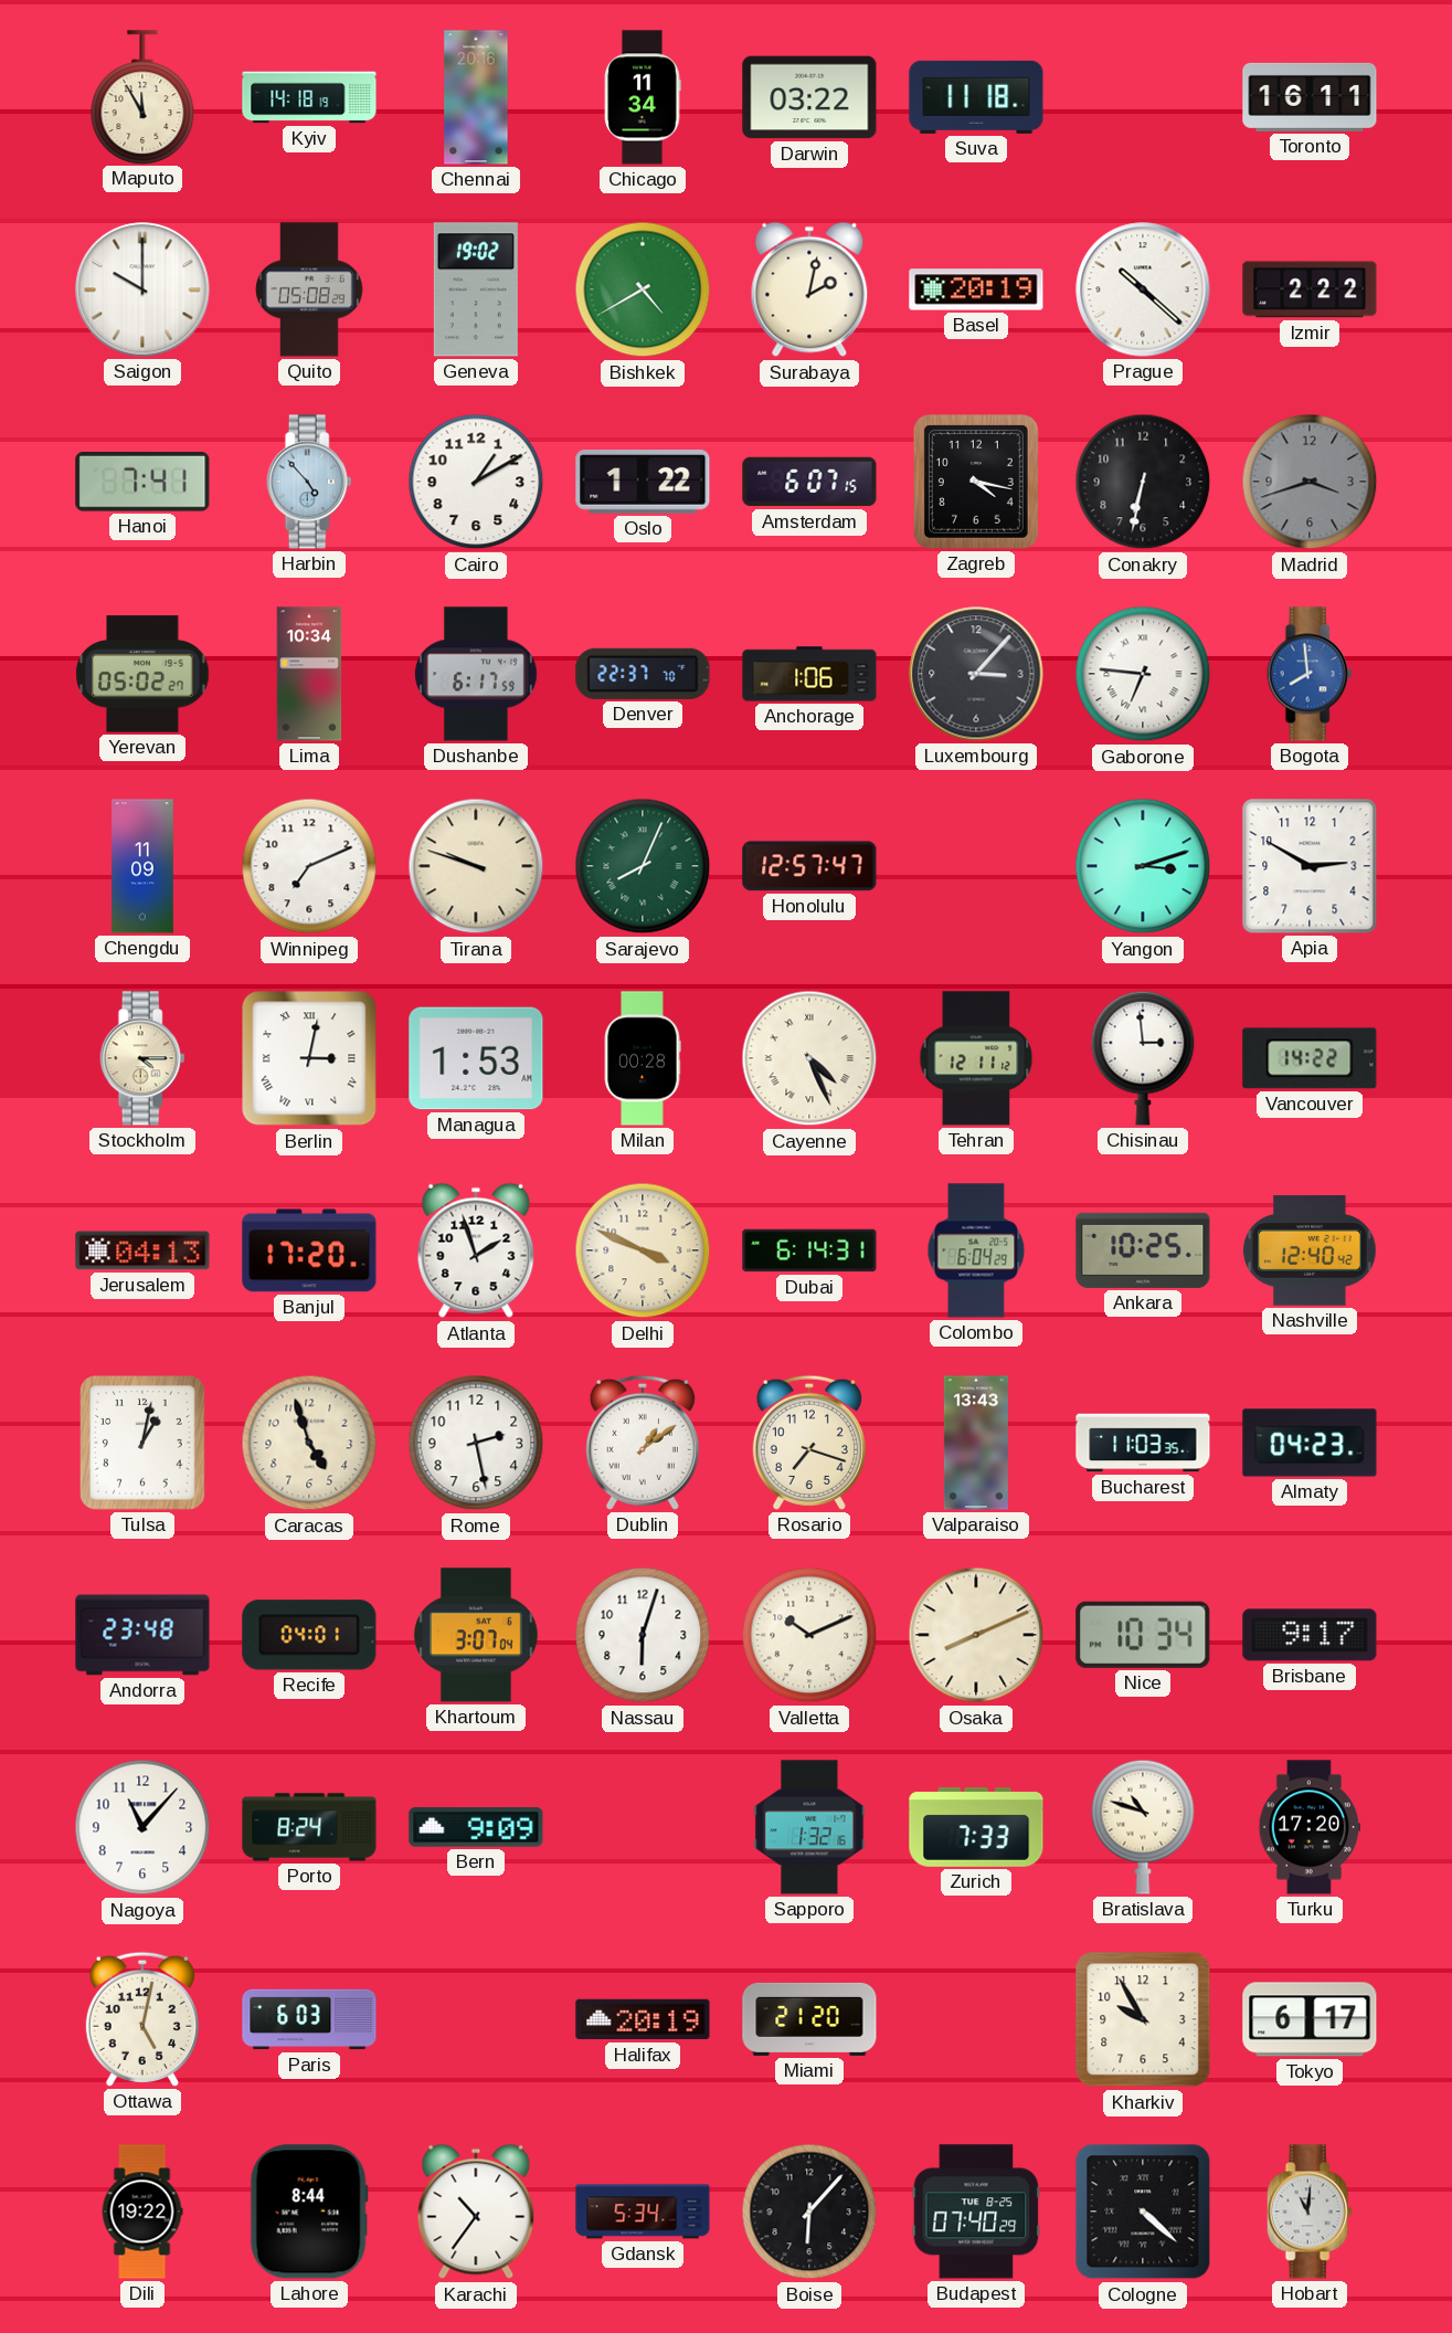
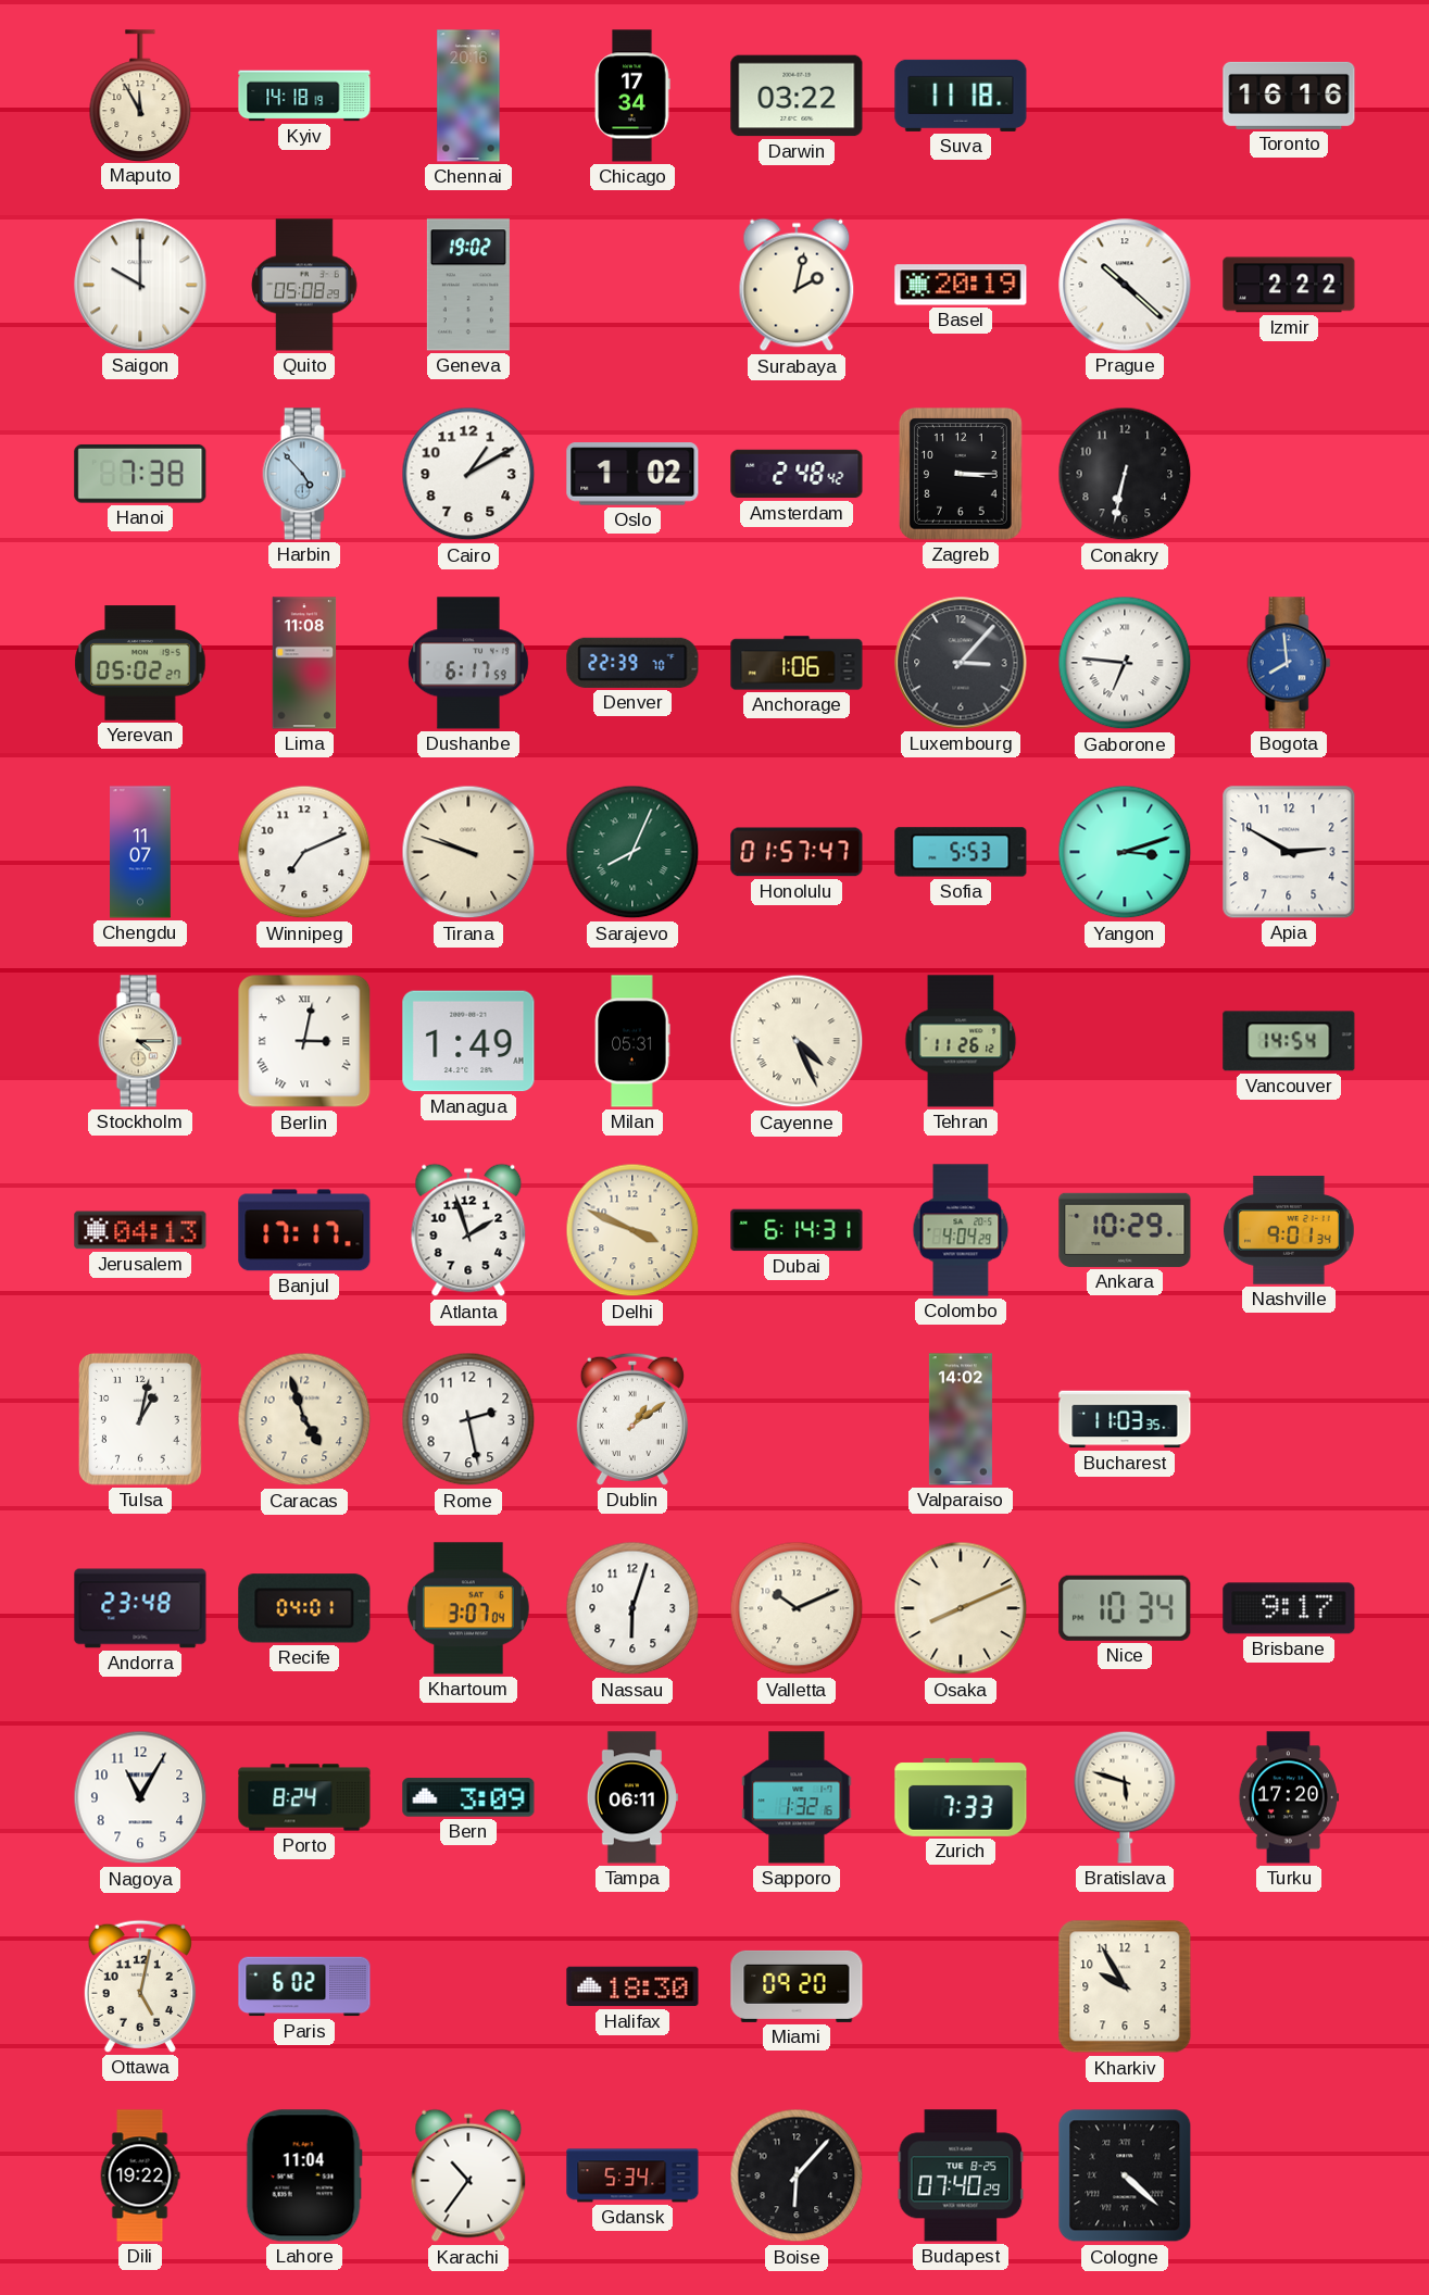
Chicago: 11:34 -> 17:34
Toronto: 16:11 -> 16:16
Bishkek: 4:40 -> none
Hanoi: 7:41 -> 7:38
Oslo: 1:22 -> 1:02
Amsterdam: 6:07 -> 2:48
Zagreb: 4:17 -> 3:15
Madrid: 3:42 -> none
Lima: 10:34 -> 11:08
Denver: 22:37 -> 22:39
Chengdu: 11:09 -> 11:07
Honolulu: 12:57 -> 01:57
Sofia: none -> 5:53
Managua: 1:53 -> 1:49
Milan: 00:28 -> 05:31
Tehran: 12:11 -> 11:26
Chisinau: 2:59 -> none
Vancouver: 14:22 -> 14:54
Banjul: 17:20 -> 17:17
Colombo: 6:04 -> 4:04
Ankara: 10:25 -> 10:29
Nashville: 12:40 -> 9:01
Rosario: 7:18 -> none
Valparaiso: 13:43 -> 14:02
Almaty: 04:23 -> none
Nagoya: 11:07 -> 11:05
Bern: 9:09 -> 3:09
Tampa: none -> 06:11
Bratislava: 10:48 -> 5:48
Paris: 6:03 -> 6:02
Halifax: 20:19 -> 18:30
Miami: 21:20 -> 09:20
Tokyo: 6:17 -> none
Lahore: 8:44 -> 11:04
Hobart: 11:01 -> none
